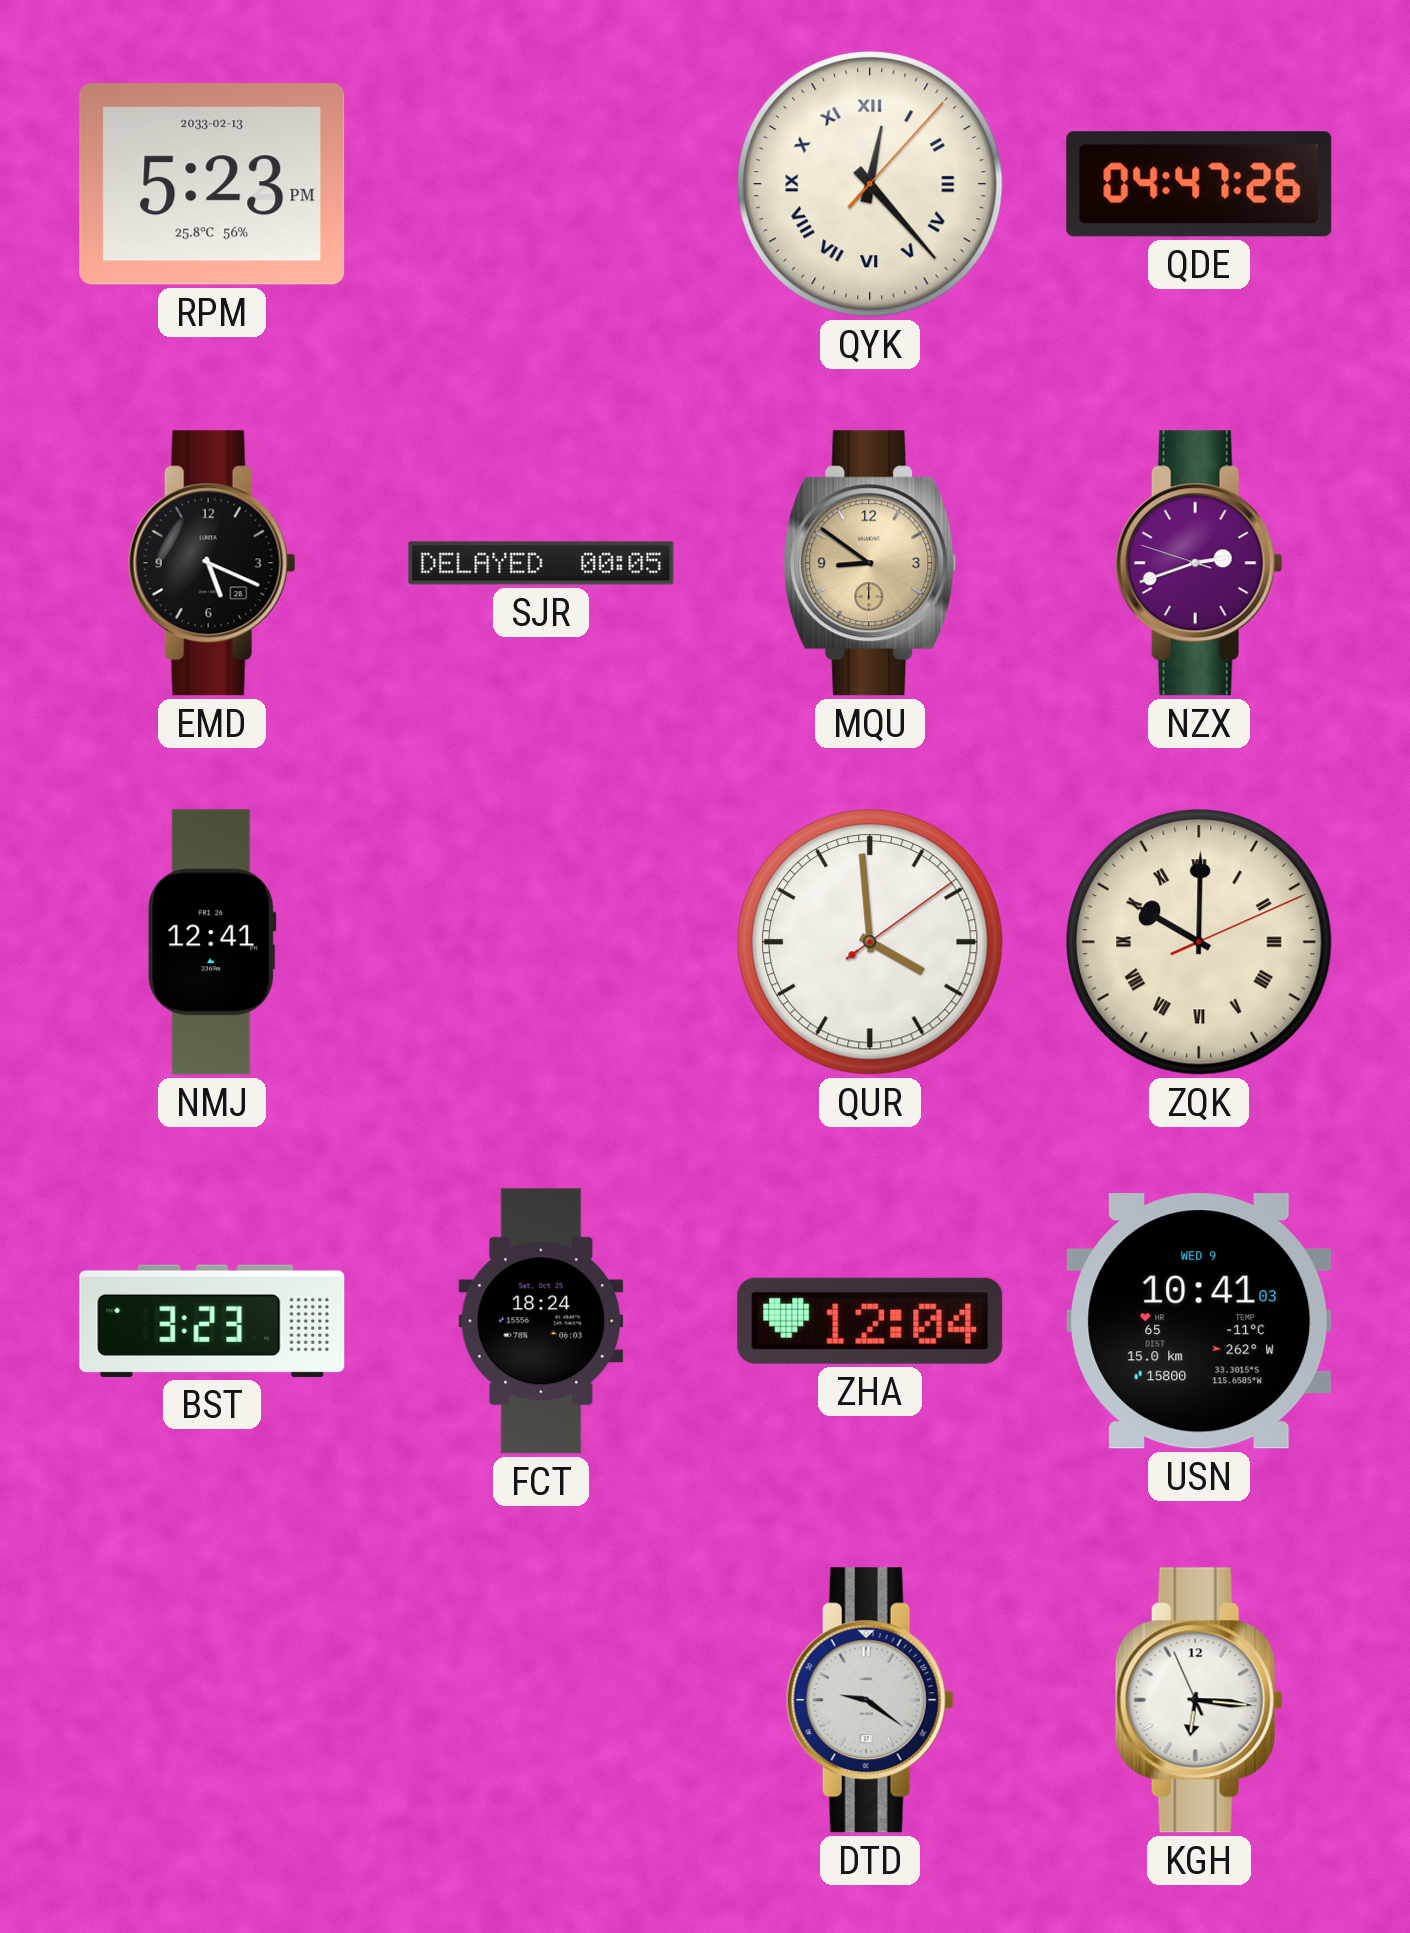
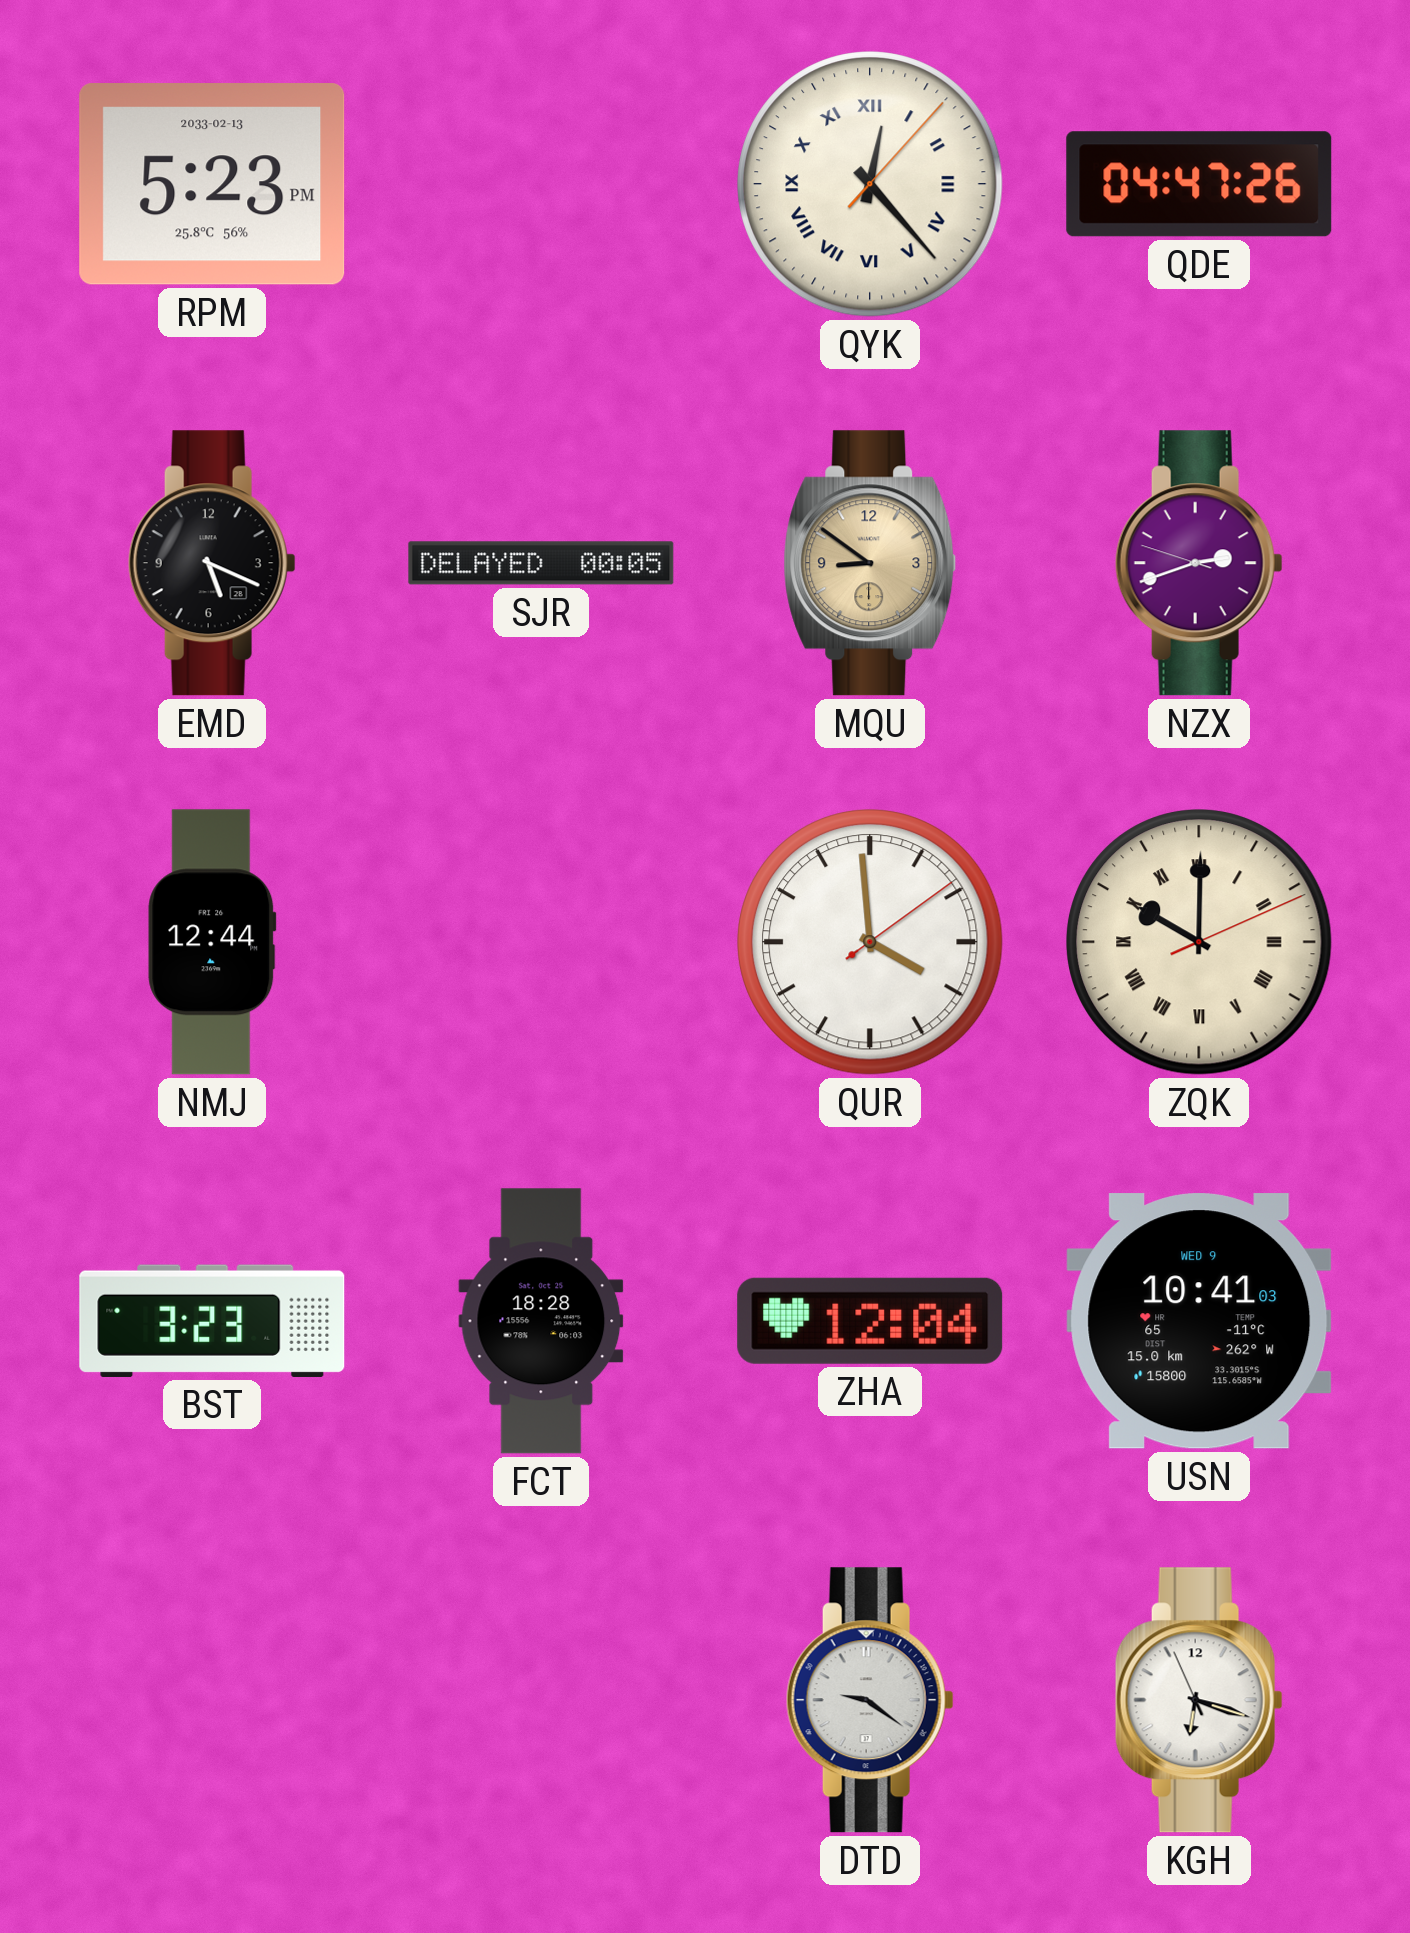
NMJ: 12:41 -> 12:44
FCT: 18:24 -> 18:28
KGH: 6:15 -> 6:17
